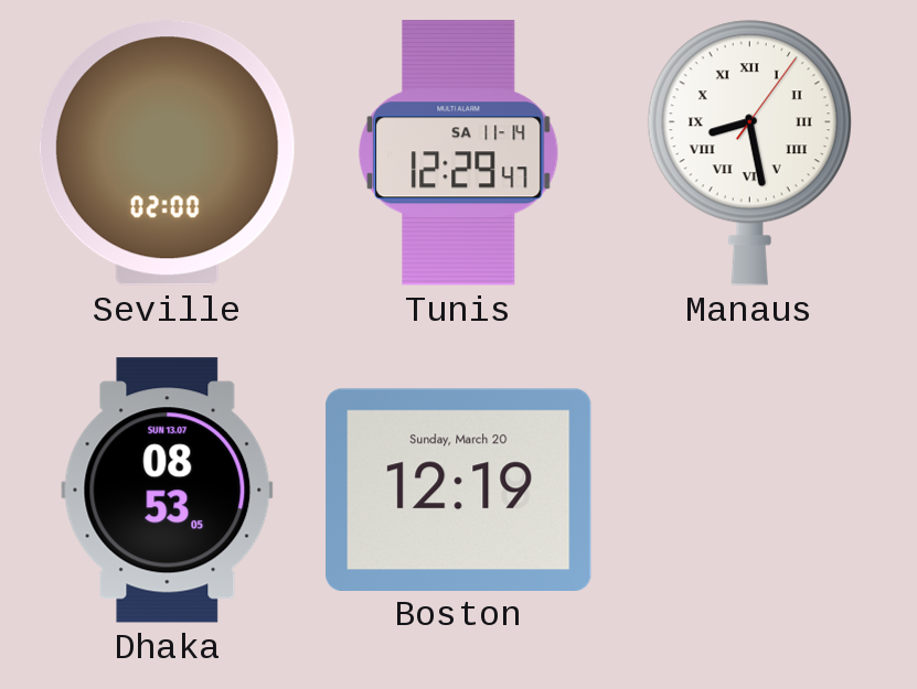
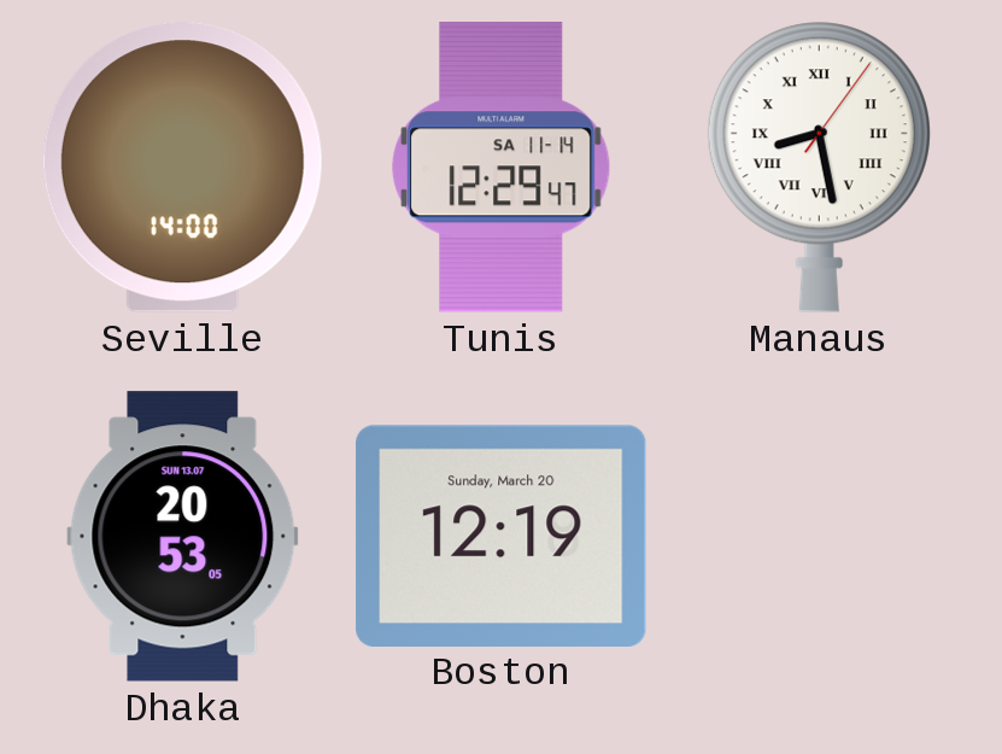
Seville: 02:00 -> 14:00
Dhaka: 08:53 -> 20:53
